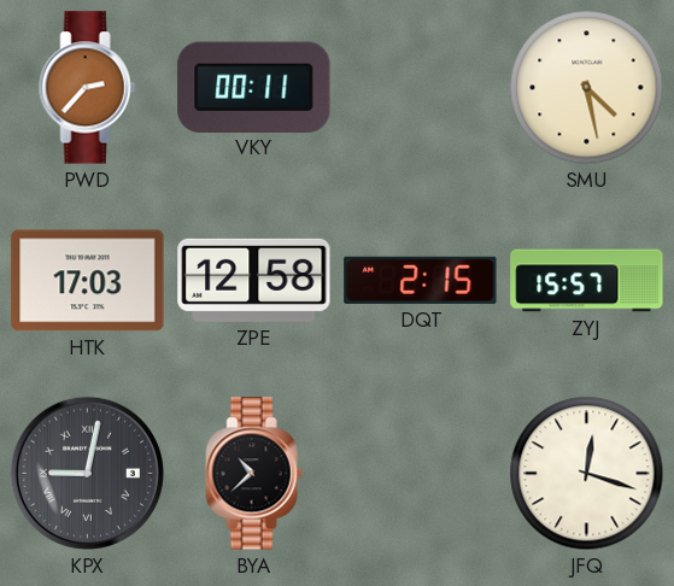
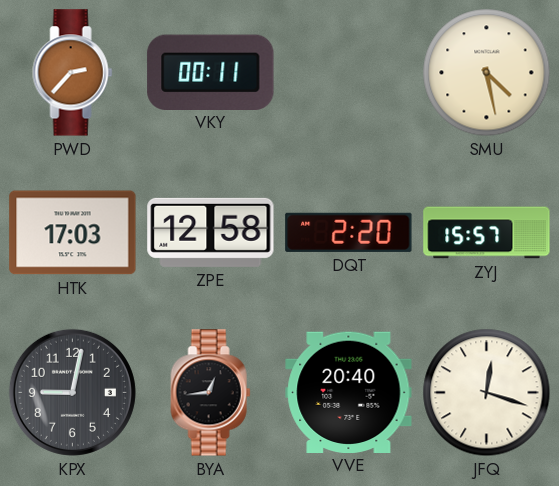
DQT: 2:15 -> 2:20
KPX numerals: Roman -> Arabic
BYA: 10:38 -> 12:44
VVE: none -> 20:40
